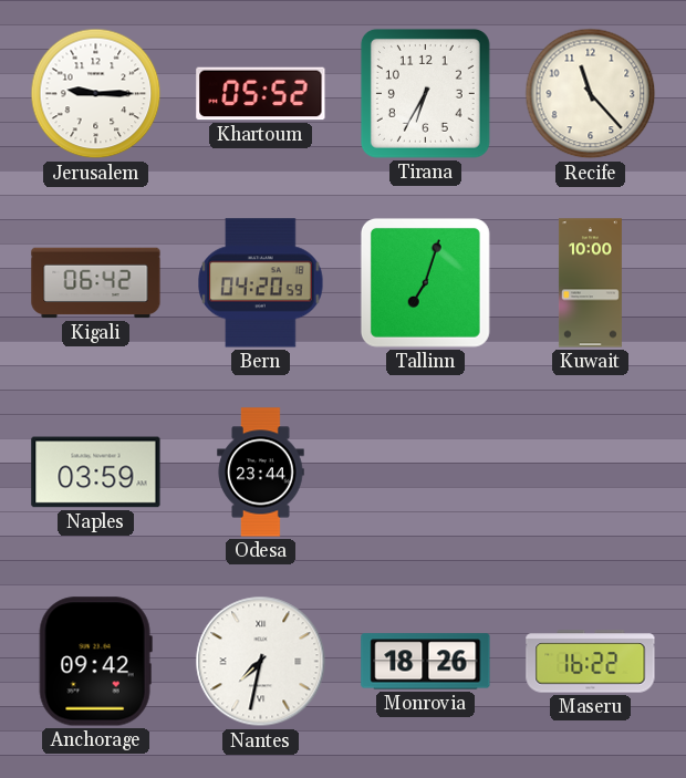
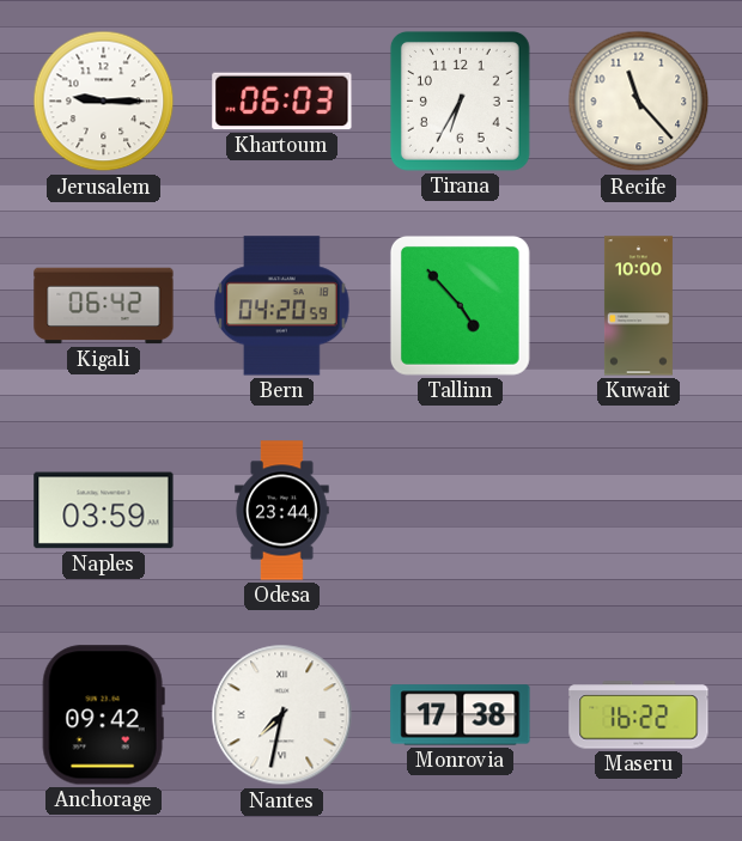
Khartoum: 05:52 -> 06:03
Tallinn: 7:03 -> 4:53
Monrovia: 18:26 -> 17:38
